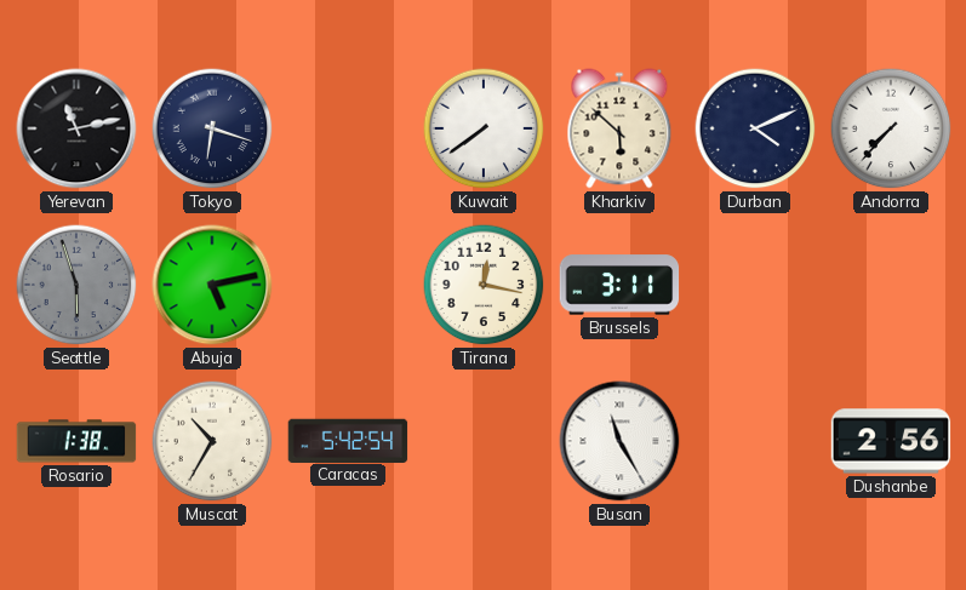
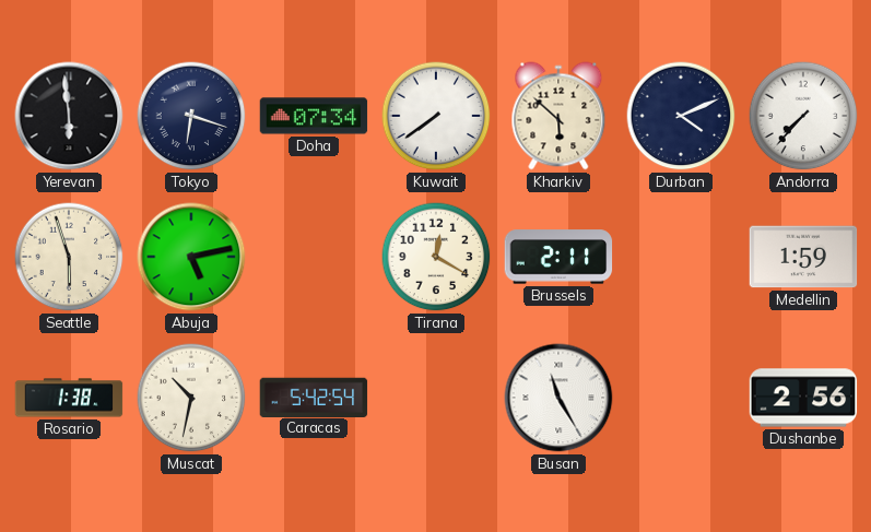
Yerevan: 11:13 -> 5:59
Doha: none -> 07:34
Seattle dial: grey -> cream
Tirana: 12:17 -> 12:20
Brussels: 3:11 -> 2:11
Medellin: none -> 1:59
Muscat: 10:35 -> 10:32
